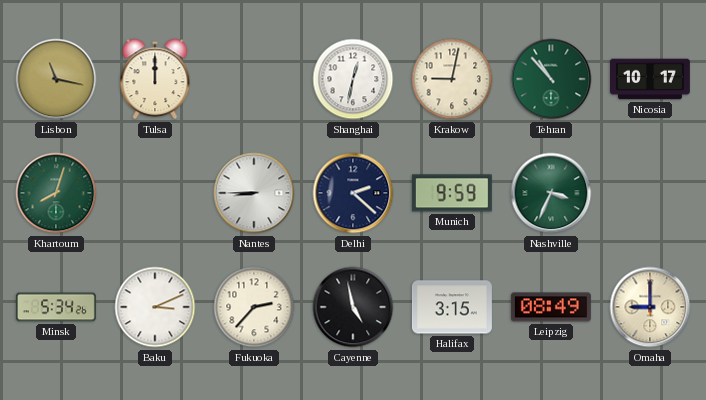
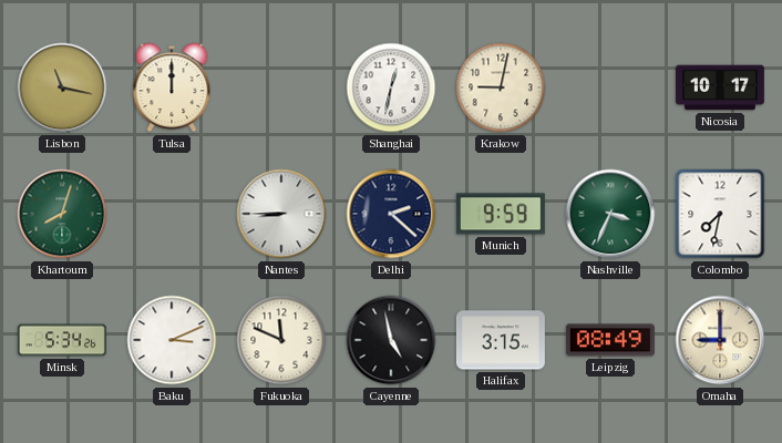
Tehran: 10:53 -> none
Colombo: none -> 7:32
Fukuoka: 2:37 -> 11:49
